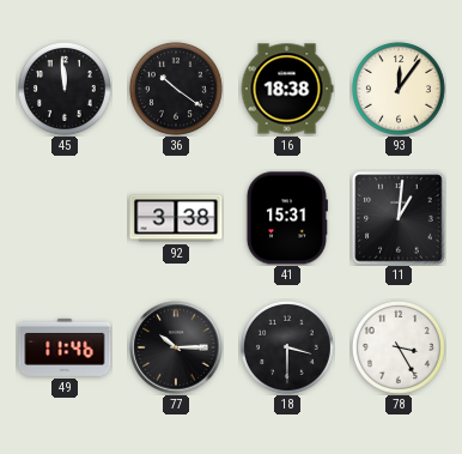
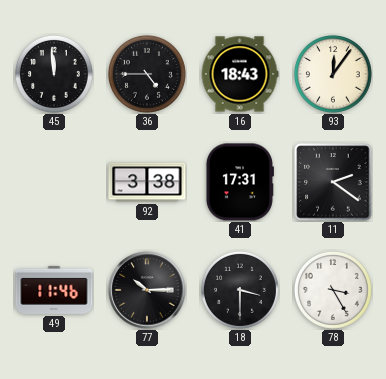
36: 10:21 -> 4:45
16: 18:38 -> 18:43
41: 15:31 -> 17:31
11: 1:01 -> 2:21
